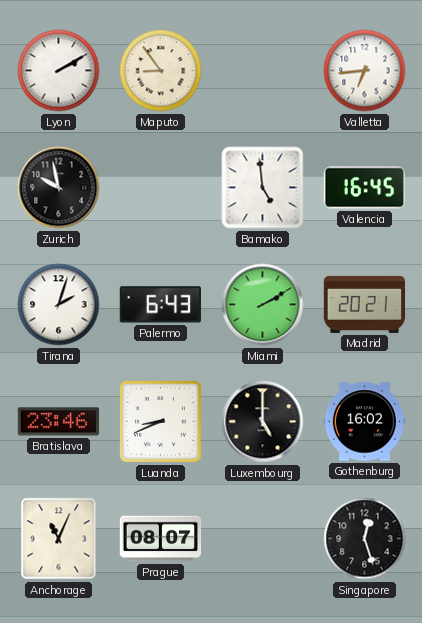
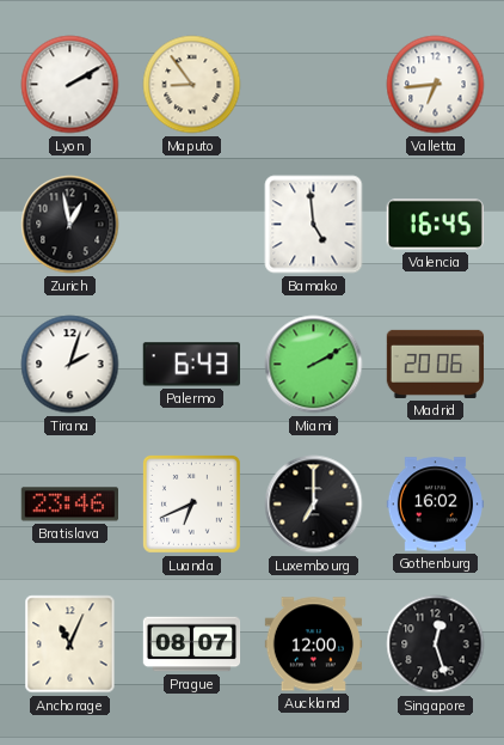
Zurich: 9:58 -> 12:58
Madrid: 20:21 -> 20:06
Luanda: 8:41 -> 6:41
Luxembourg: 5:00 -> 7:00
Auckland: none -> 12:00
